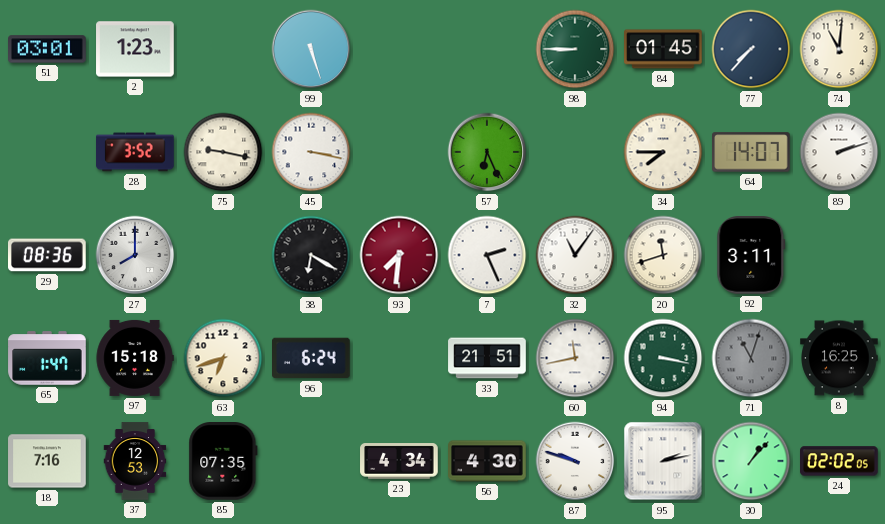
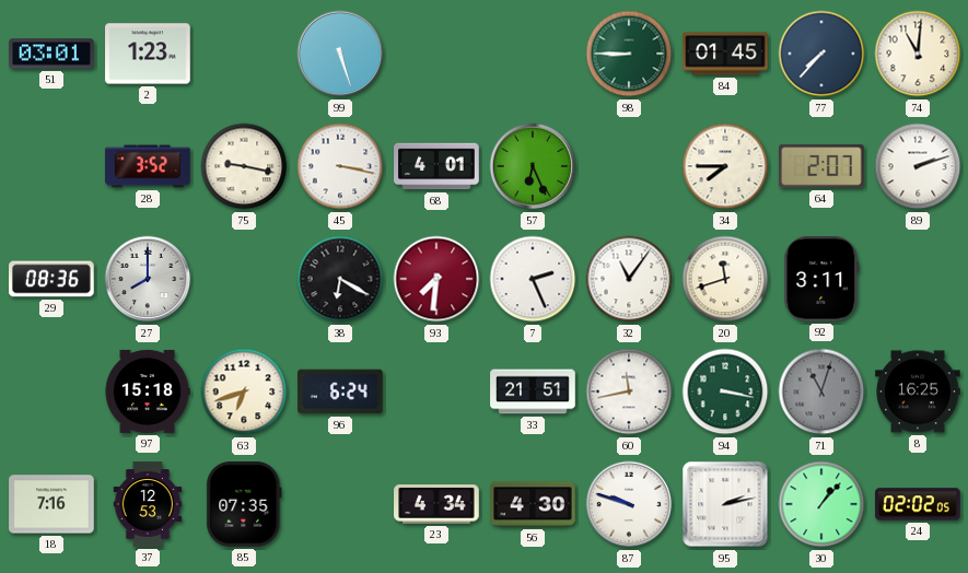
68: none -> 4:01
64: 14:07 -> 2:07
65: 1:47 -> none
